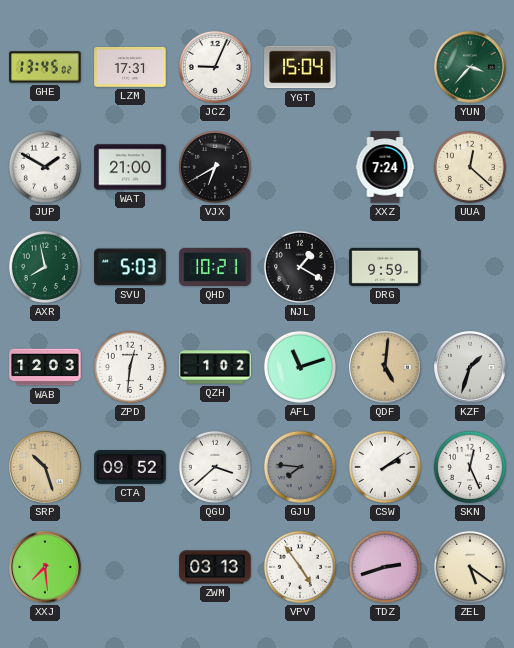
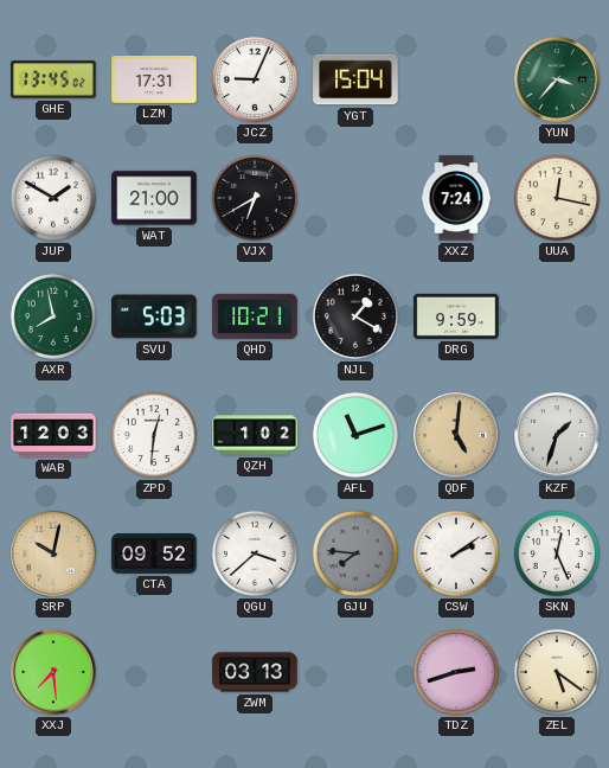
UUA: 12:22 -> 12:17
SRP: 10:27 -> 10:02
VPV: 4:54 -> none
